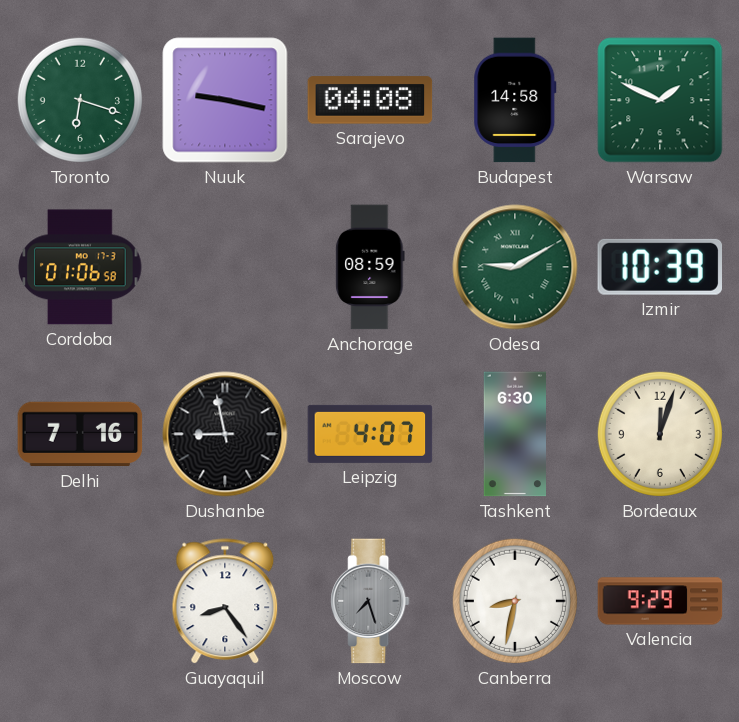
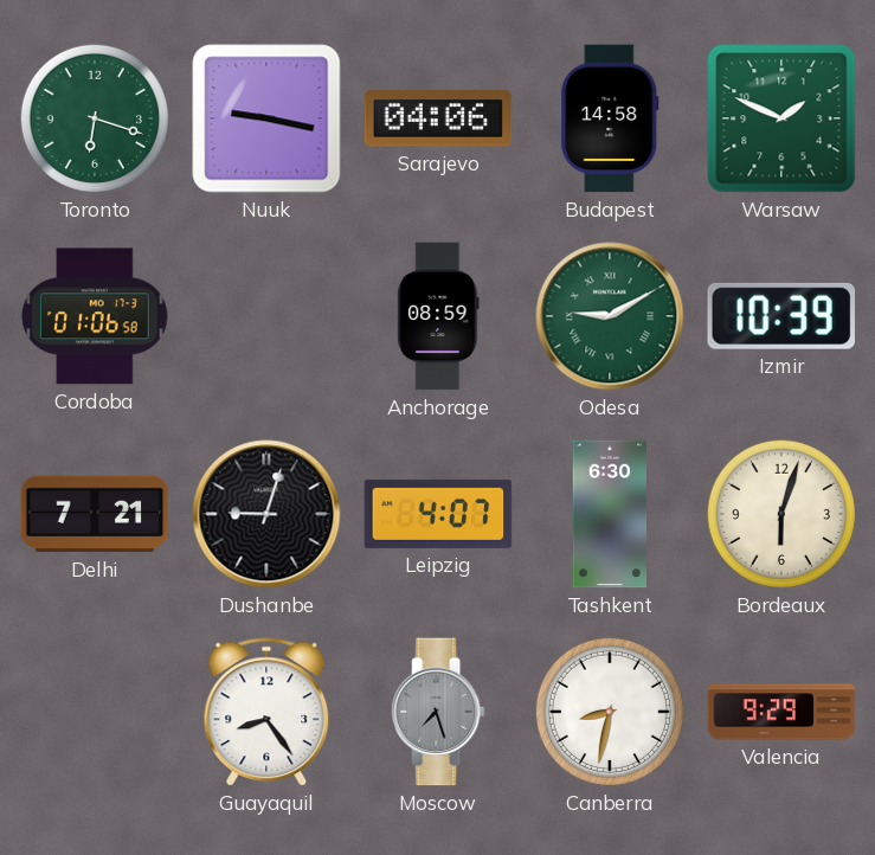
Sarajevo: 04:08 -> 04:06
Delhi: 7:16 -> 7:21
Dushanbe: 8:58 -> 9:03
Bordeaux: 12:03 -> 6:03
